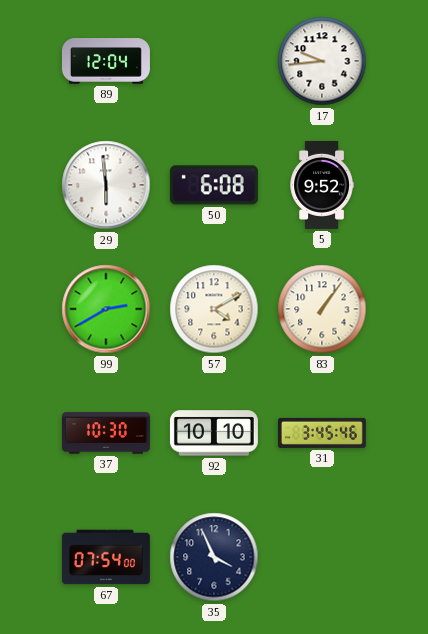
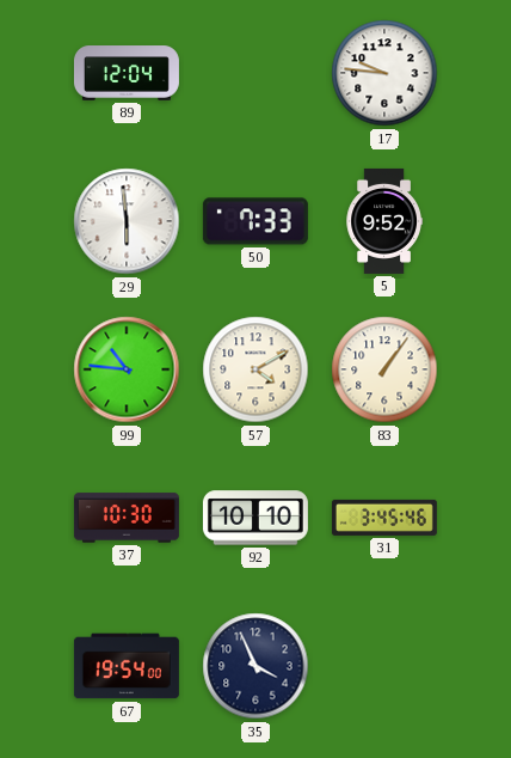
17: 9:44 -> 9:46
50: 6:08 -> 7:33
99: 2:40 -> 10:46
67: 07:54 -> 19:54
